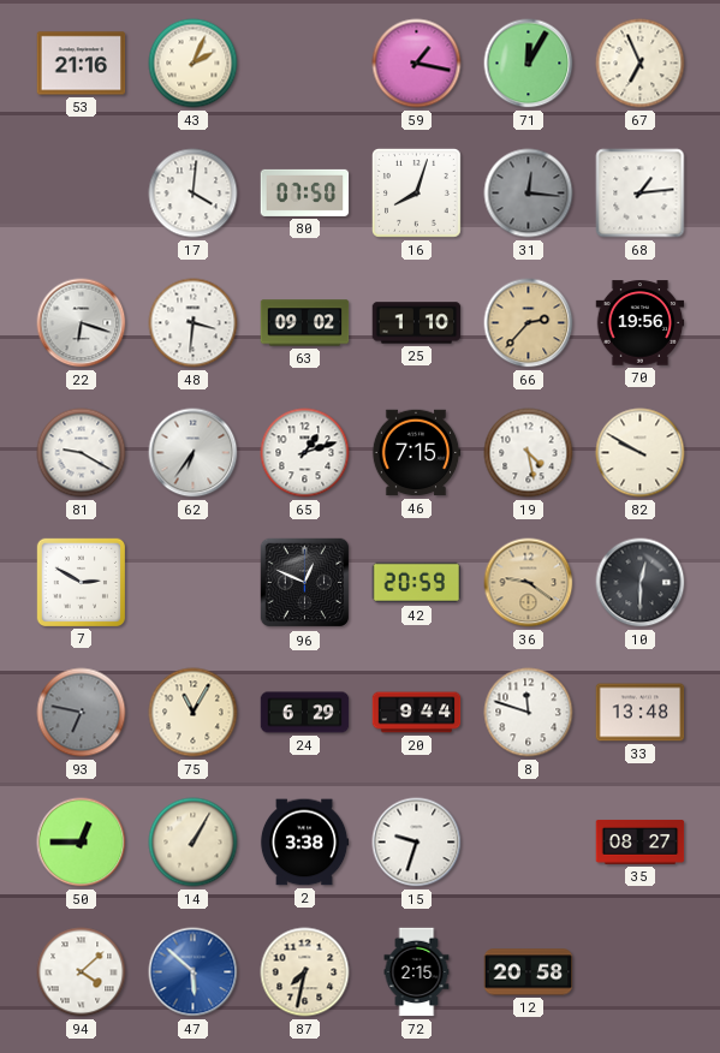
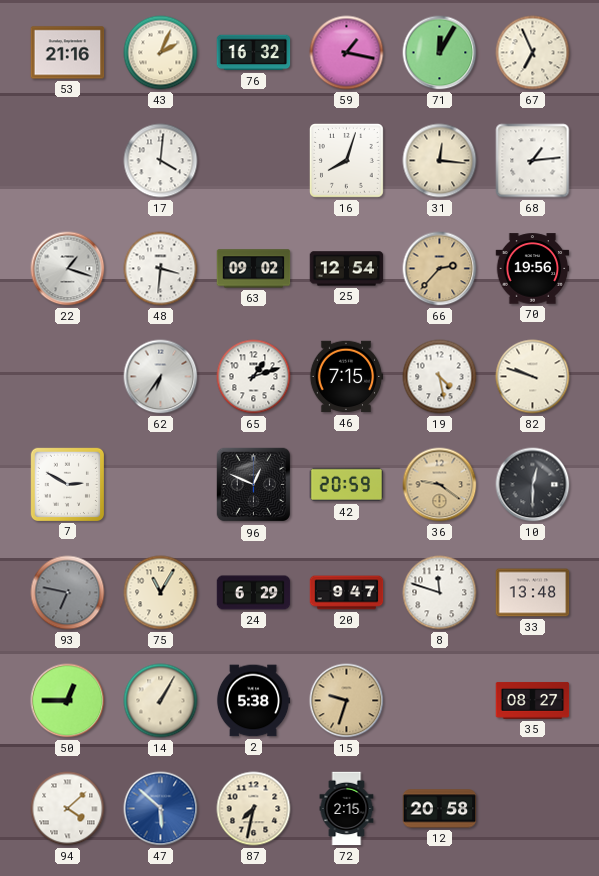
76: none -> 16:32
80: 07:50 -> none
31 dial: grey -> cream
22: 6:18 -> 1:18
25: 1:10 -> 12:54
81: 9:20 -> none
82: 9:50 -> 9:48
20: 9:44 -> 9:47
2: 3:38 -> 5:38
15 dial: white -> champagne
